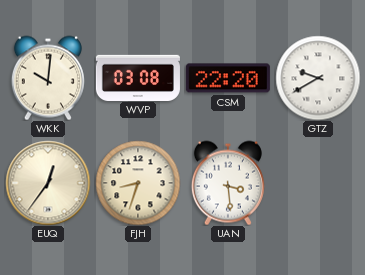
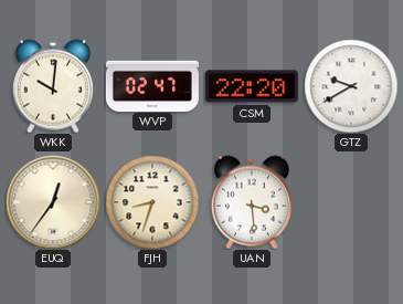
WVP: 03:08 -> 02:47
